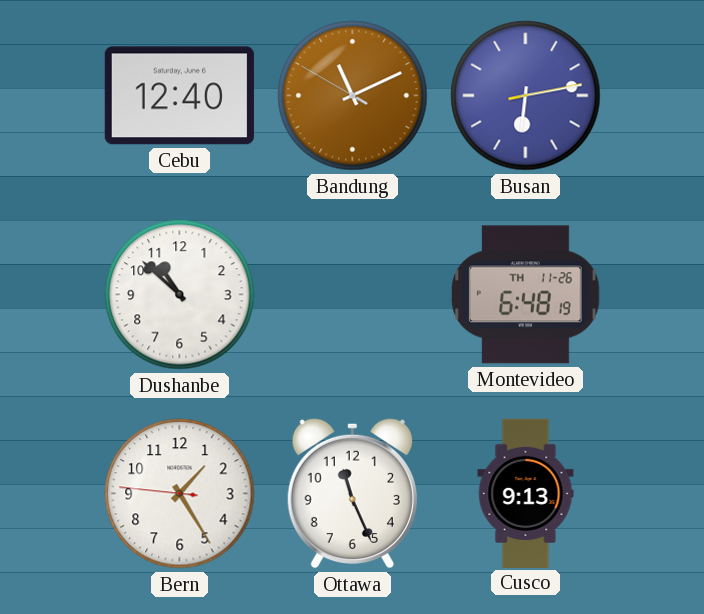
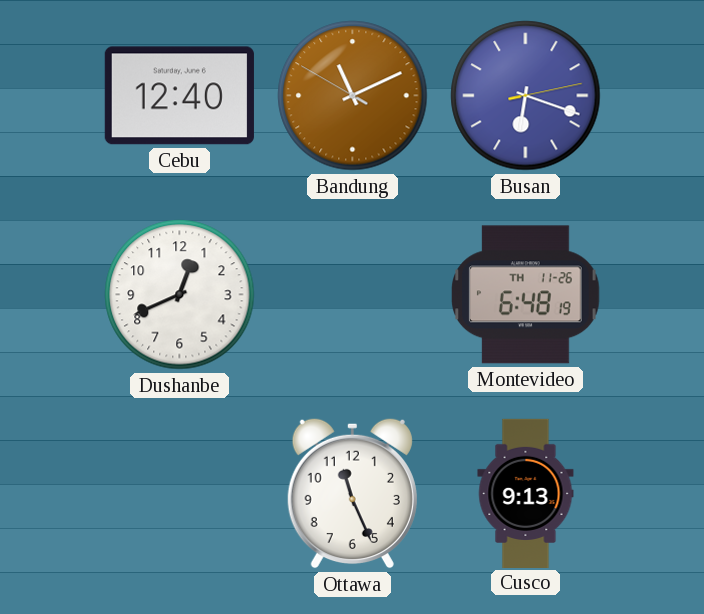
Busan: 6:13 -> 6:18
Dushanbe: 10:52 -> 12:41
Bern: 1:24 -> none
